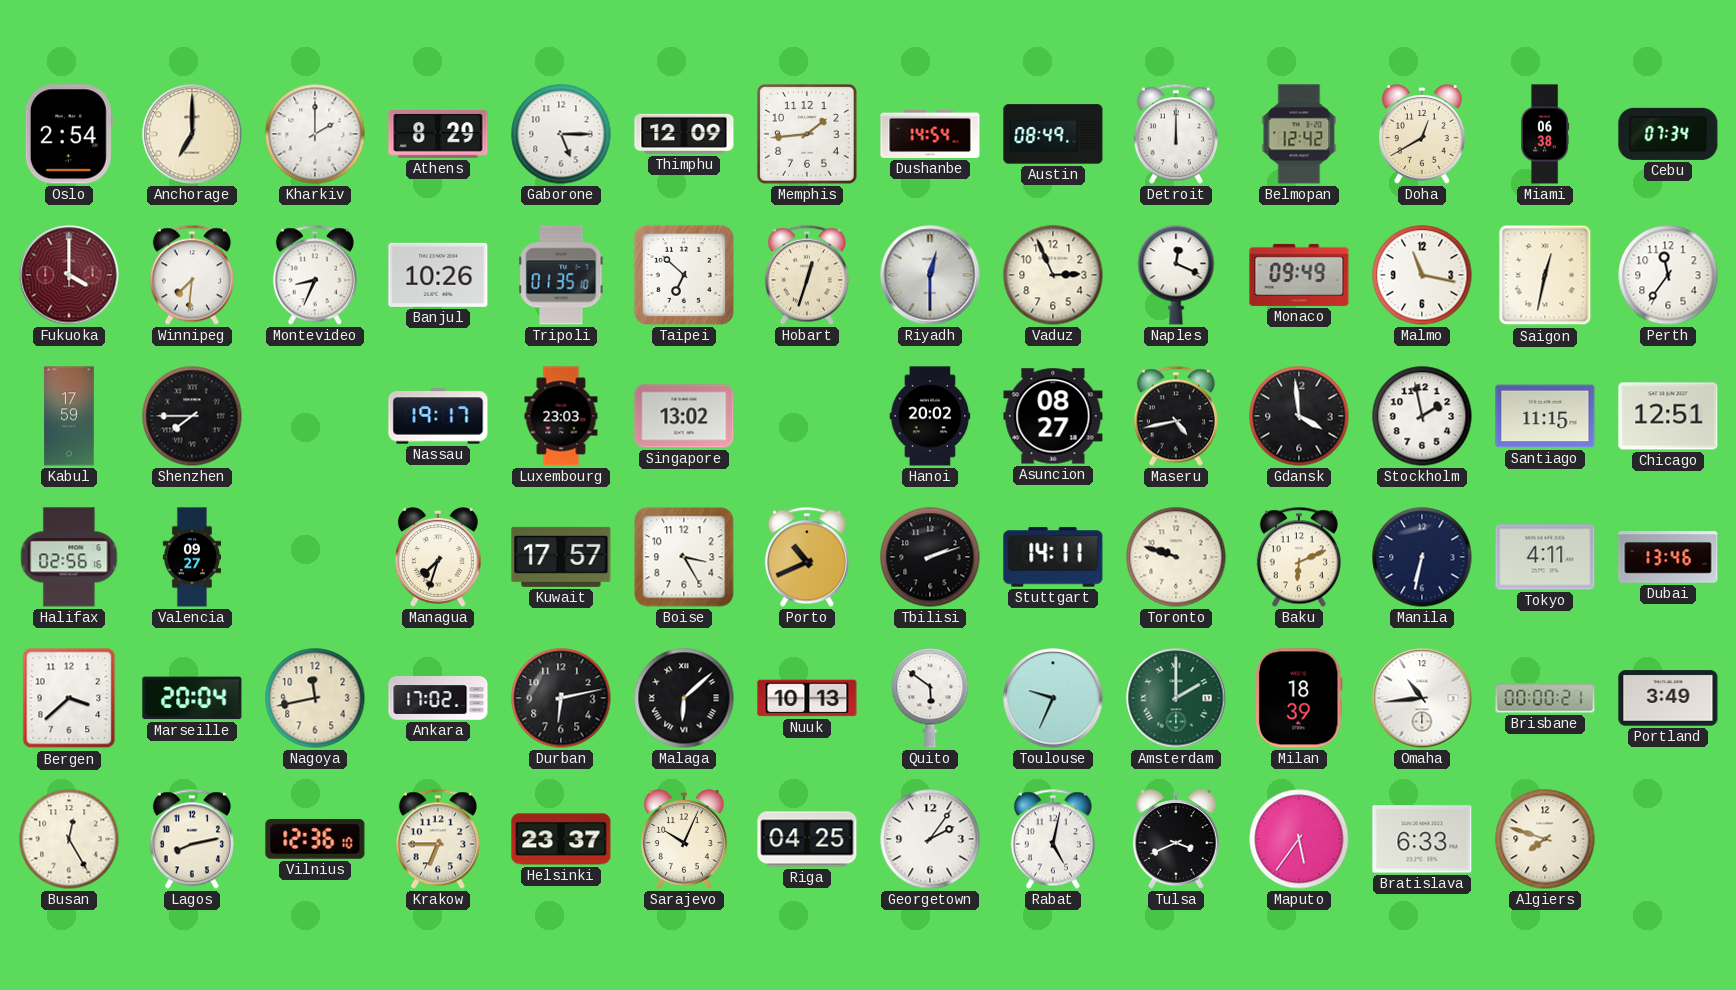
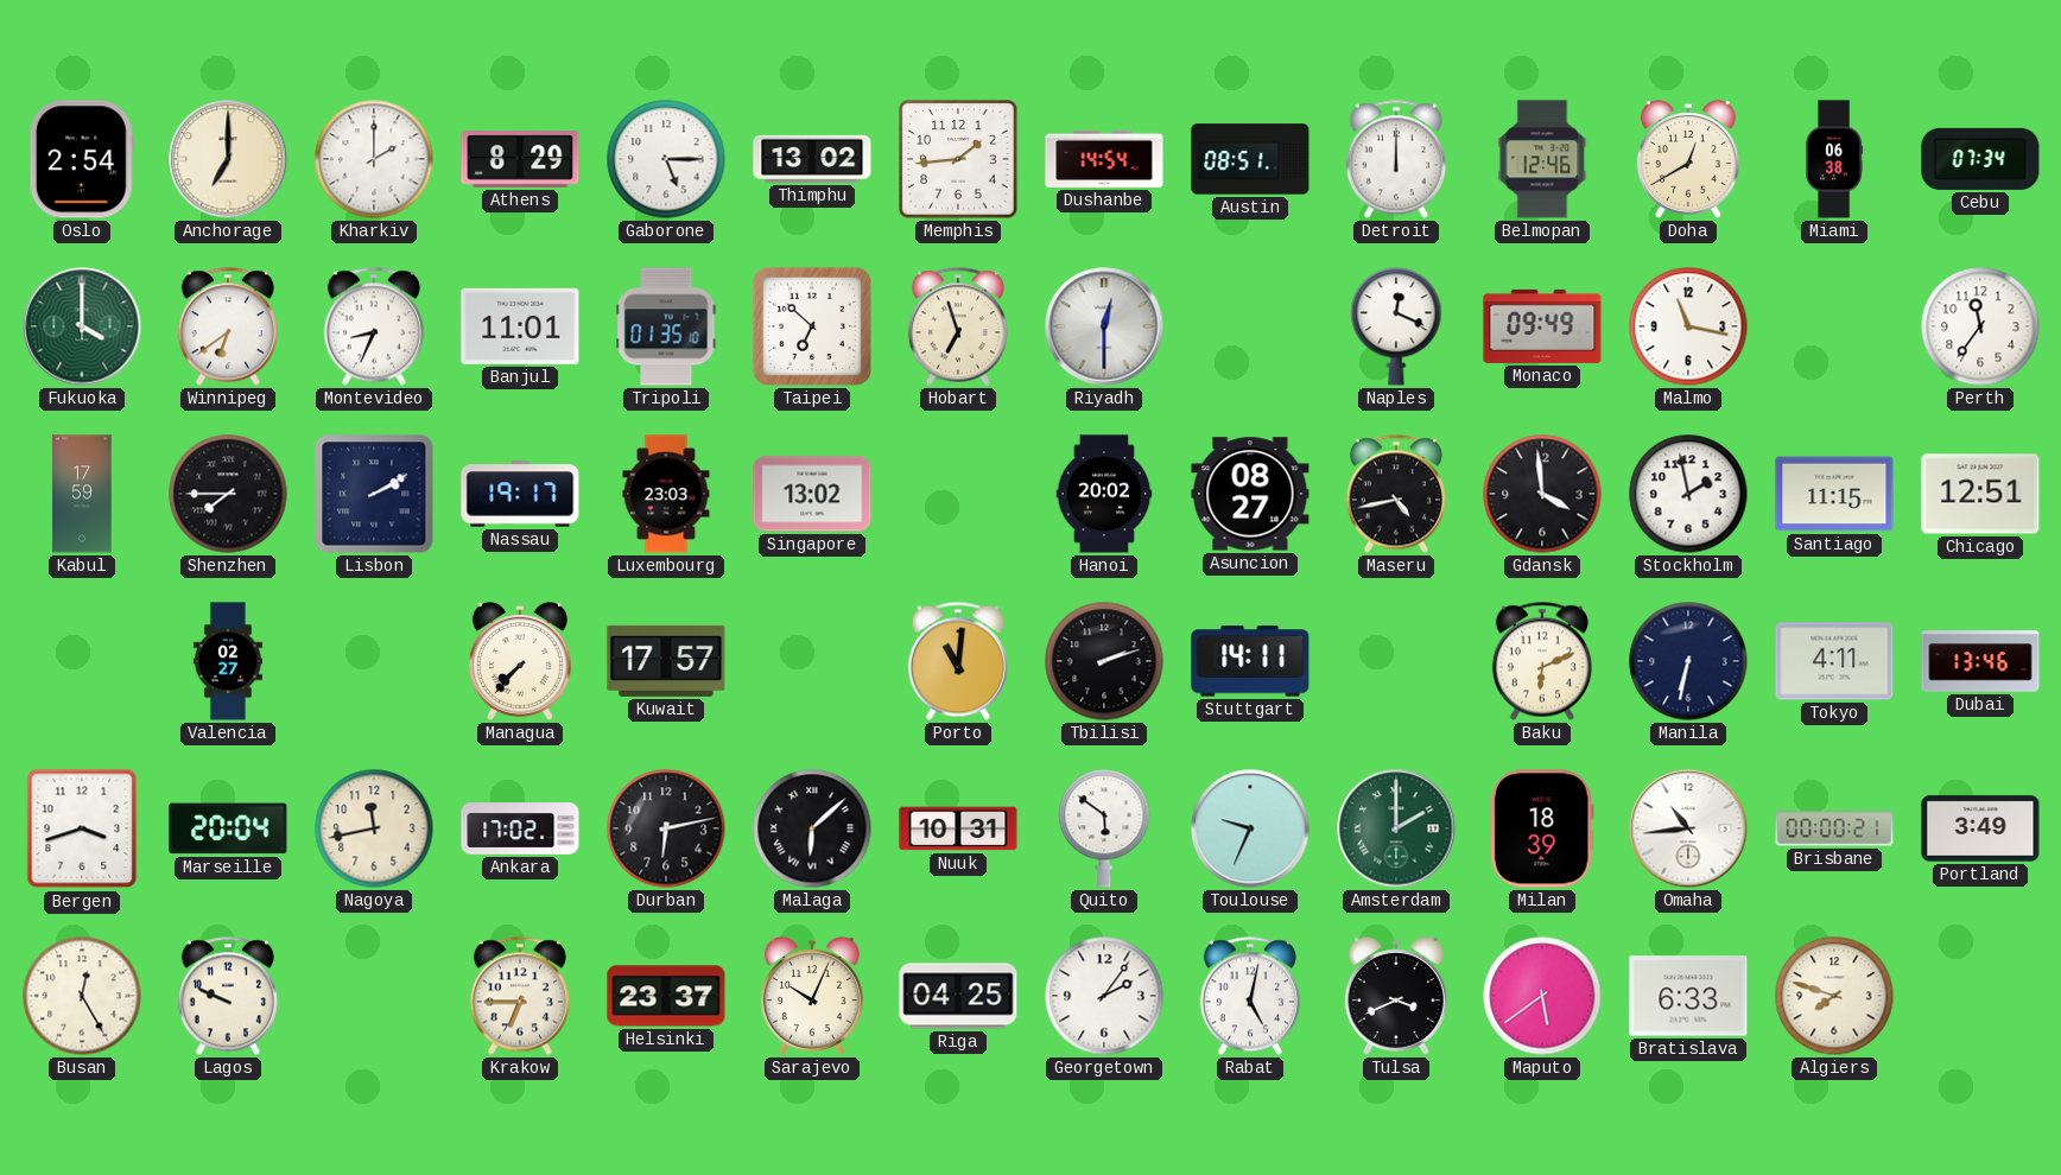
Thimphu: 12:09 -> 13:02
Austin: 08:49 -> 08:51
Belmopan: 12:42 -> 12:46
Fukuoka dial: burgundy -> green
Winnipeg: 7:31 -> 6:39
Banjul: 10:26 -> 11:01
Hobart: 12:33 -> 6:57
Vaduz: 2:56 -> none
Saigon: 12:32 -> none
Lisbon: none -> 2:10
Halifax: 02:56 -> none
Valencia: 09:27 -> 02:27
Managua: 7:33 -> 7:37
Boise: 3:25 -> none
Porto: 10:41 -> 11:01
Toronto: 9:48 -> none
Bergen: 3:38 -> 3:42
Nuuk: 10:13 -> 10:31
Lagos: 8:13 -> 9:49
Vilnius: 12:36 -> none
Maputo: 5:36 -> 5:39
